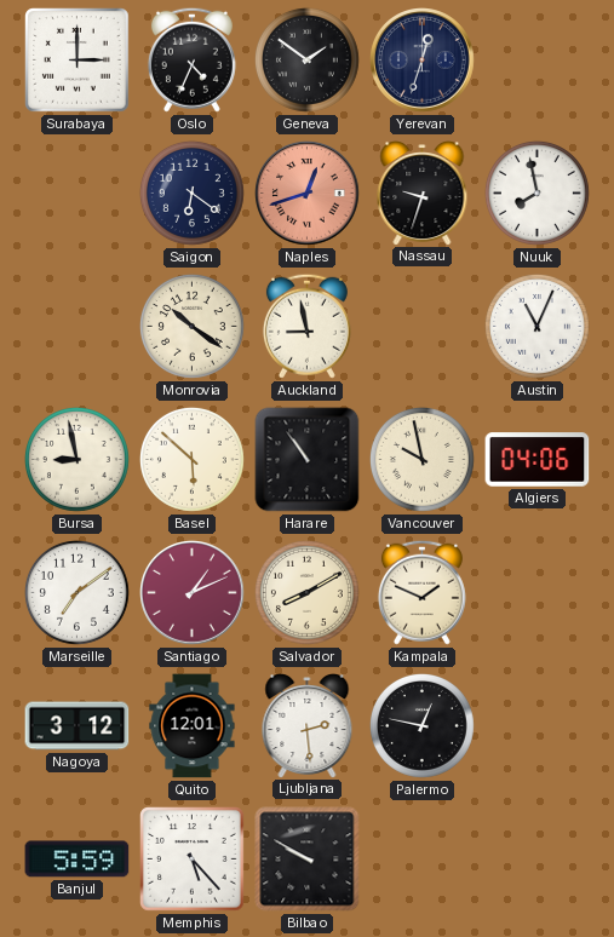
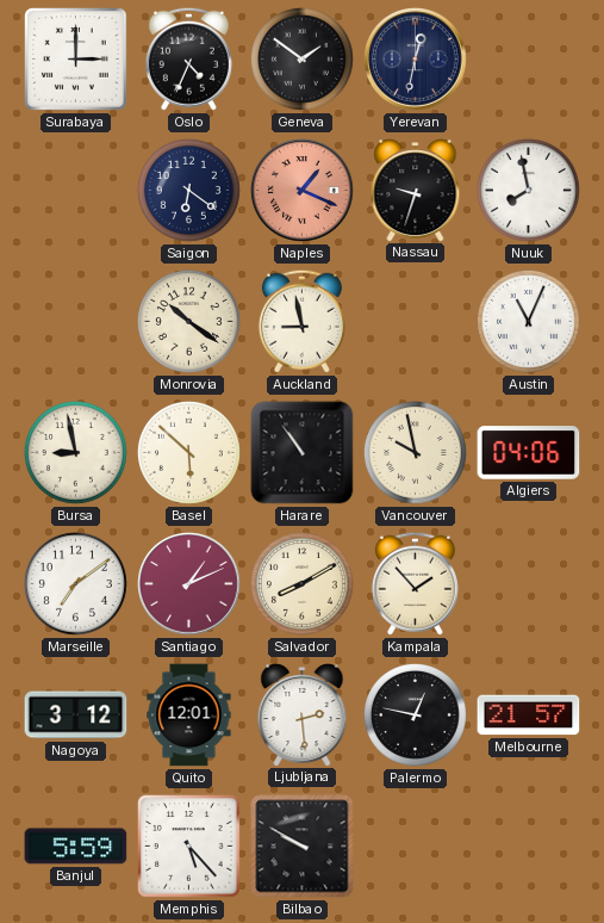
Yerevan: 12:33 -> 12:32
Naples: 12:42 -> 1:19
Kampala: 1:49 -> 1:53
Melbourne: none -> 21:57
